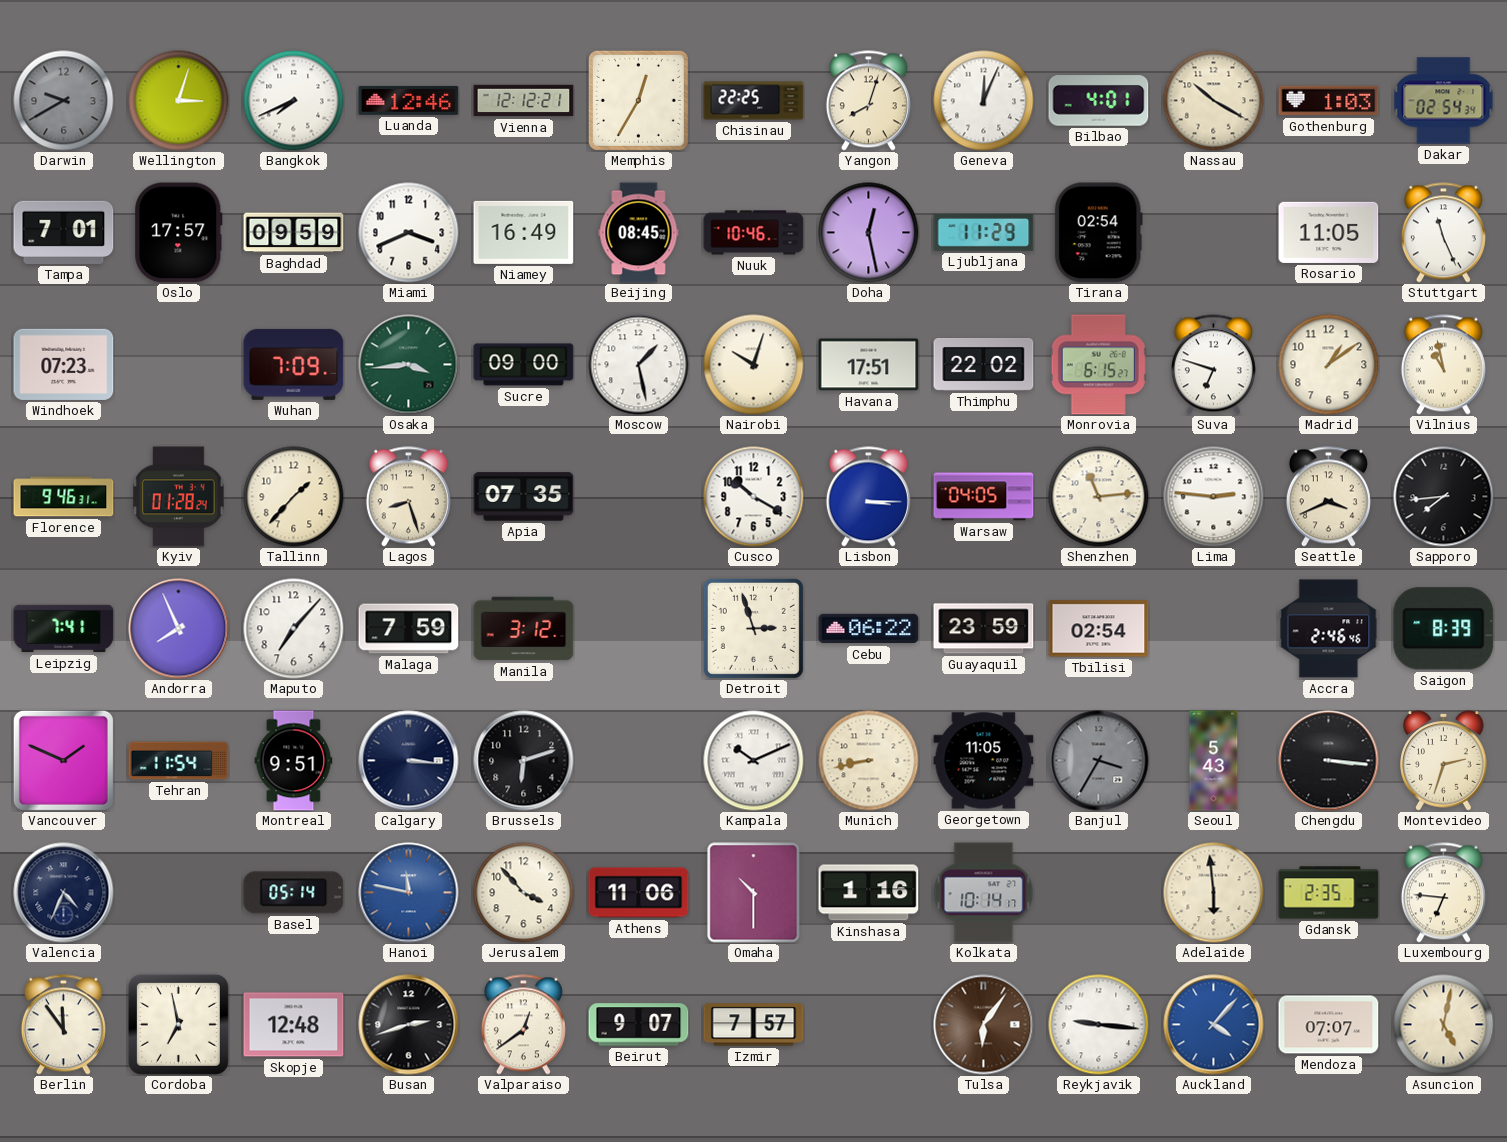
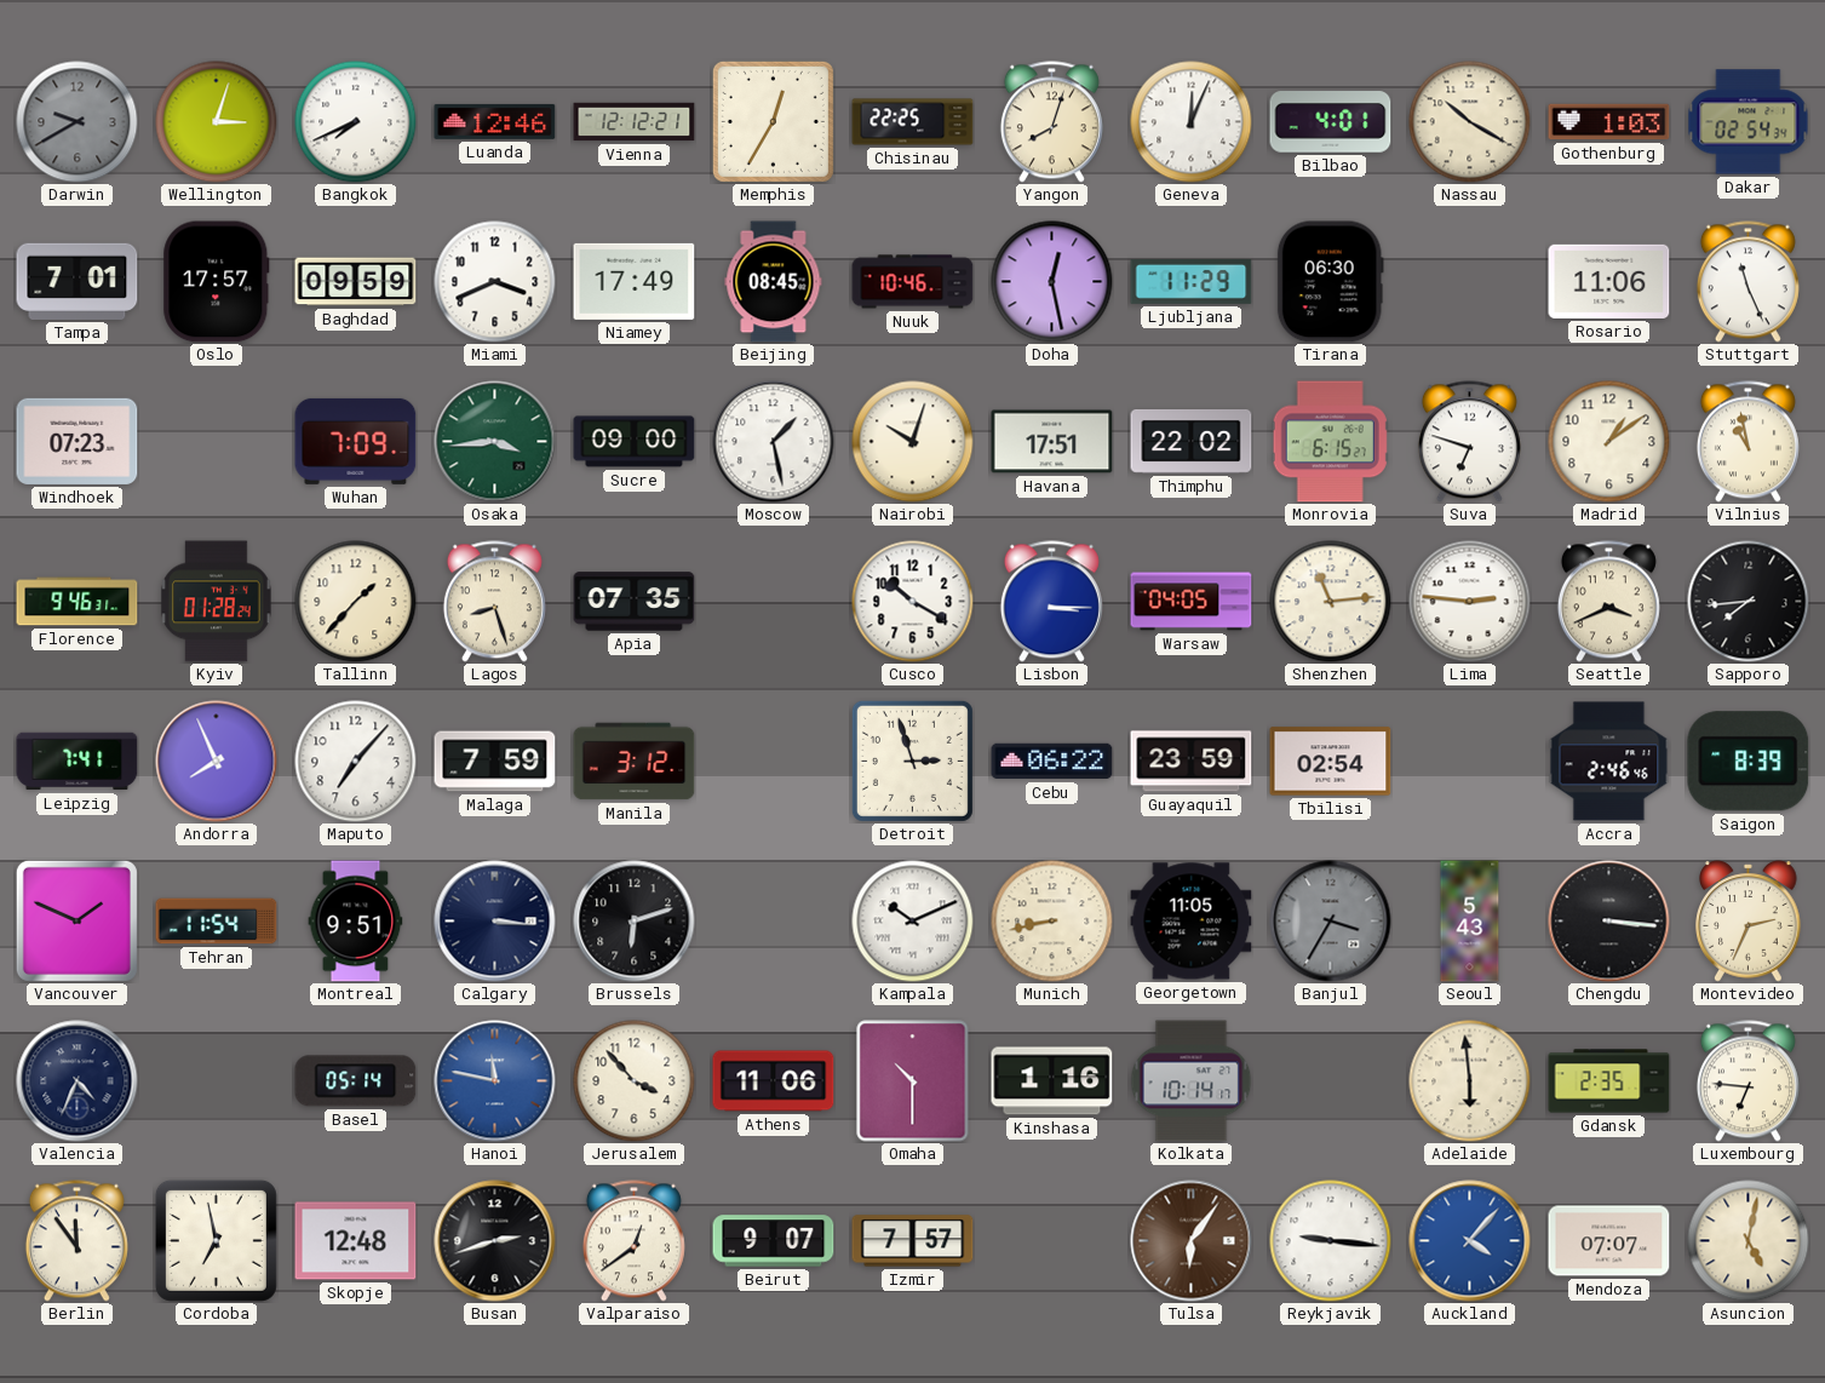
Niamey: 16:49 -> 17:49
Tirana: 02:54 -> 06:30
Rosario: 11:05 -> 11:06
Montevideo: 2:33 -> 2:34
